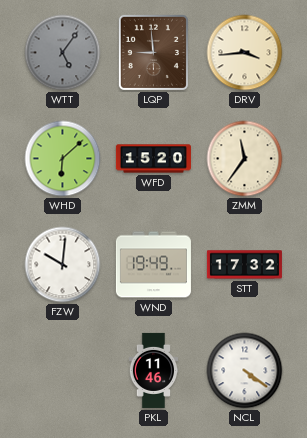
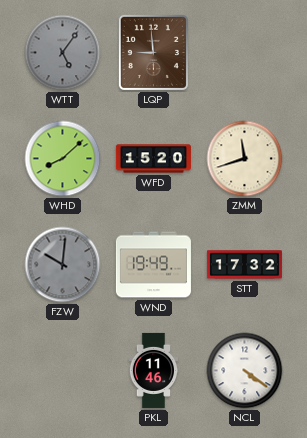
DRV: 3:44 -> none
WHD: 6:08 -> 8:08
ZMM: 11:36 -> 11:42
FZW dial: white -> grey
